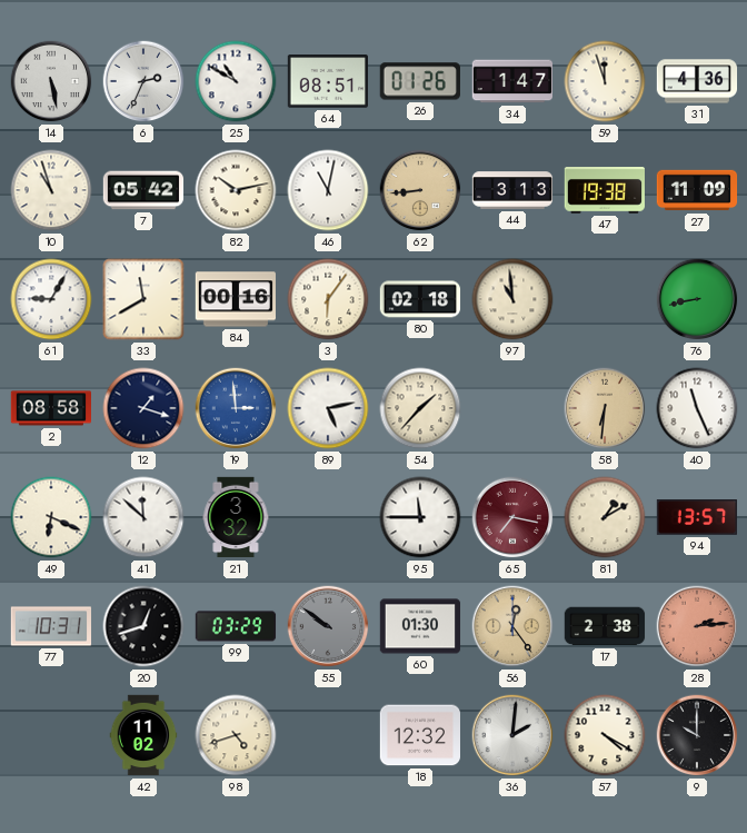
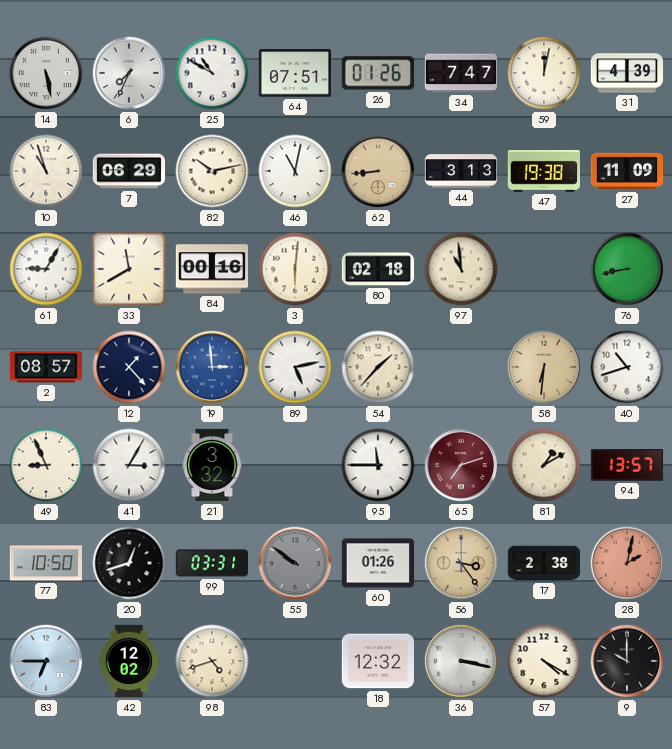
6: 2:34 -> 7:34
64: 08:51 -> 07:51
34: 1:47 -> 7:47
59: 11:57 -> 12:02
31: 4:36 -> 4:39
7: 05:42 -> 06:29
3: 6:06 -> 6:01
2: 08:58 -> 08:57
12: 1:18 -> 1:23
40: 11:26 -> 10:42
49: 6:19 -> 8:56
41: 11:52 -> 3:05
65: 7:17 -> 7:12
77: 10:31 -> 10:50
99: 03:29 -> 03:31
60: 01:30 -> 01:26
56: 12:24 -> 3:24
28: 2:14 -> 2:02
83: none -> 6:45
42: 11:02 -> 12:02
36: 2:01 -> 3:17
